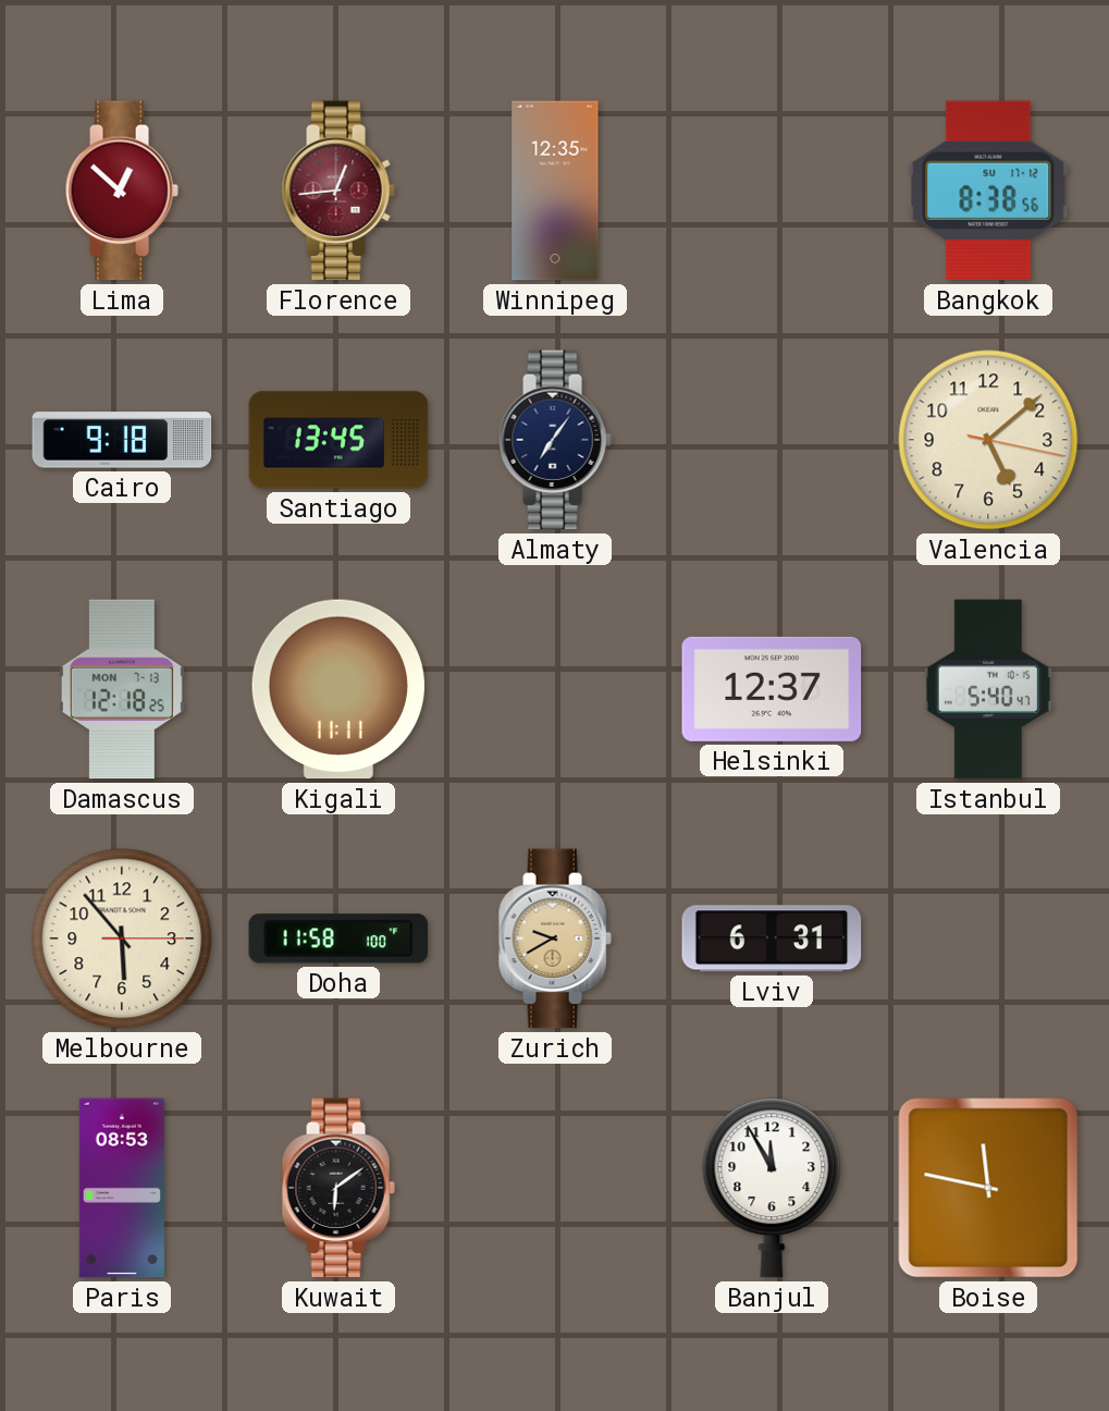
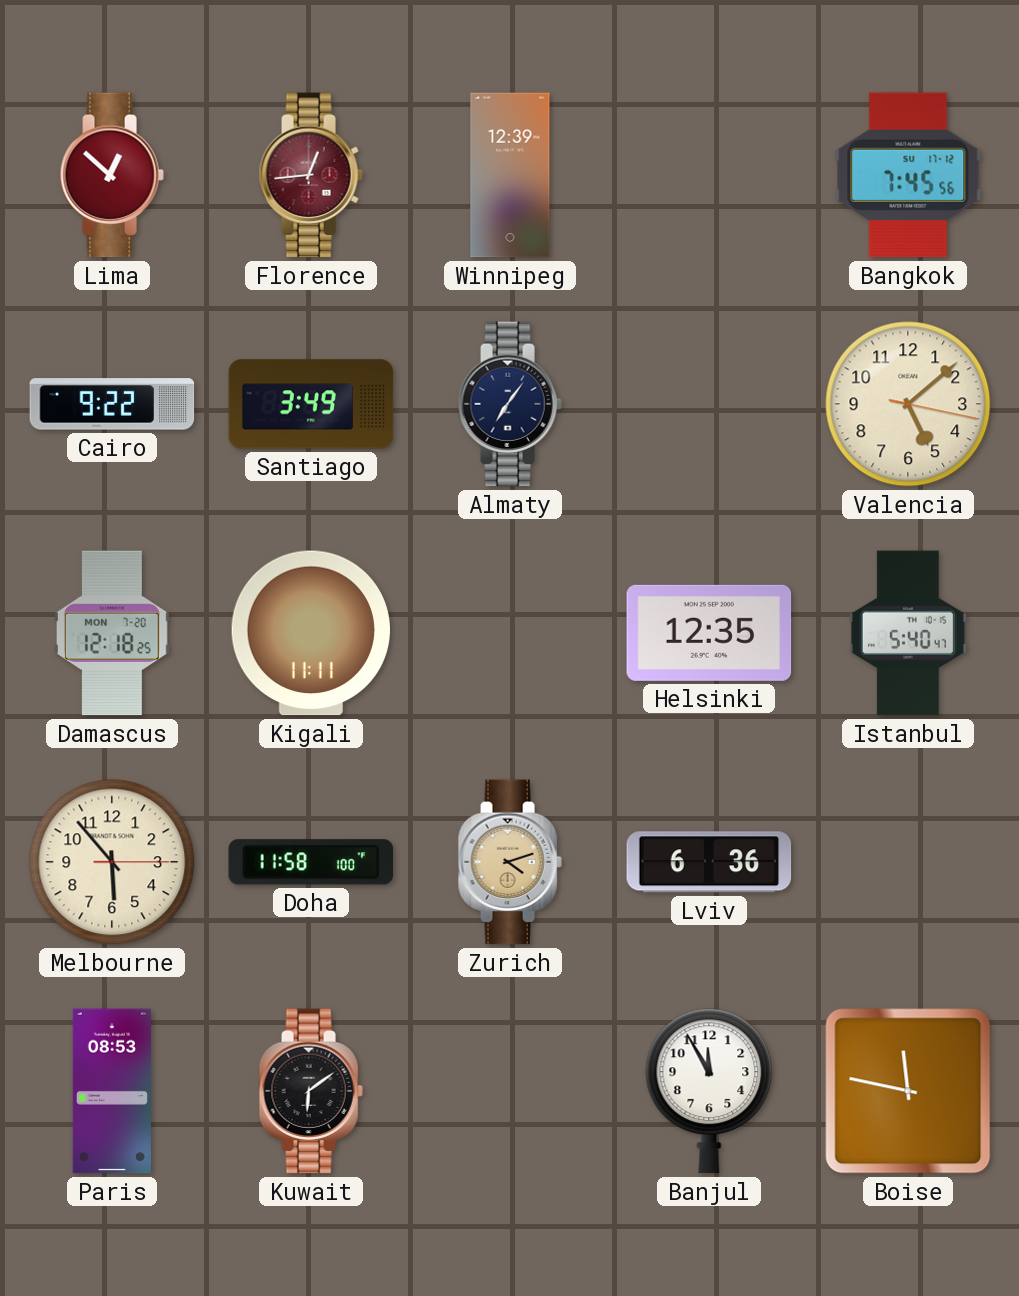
Winnipeg: 12:35 -> 12:39
Bangkok: 8:38 -> 7:45
Cairo: 9:18 -> 9:22
Santiago: 13:45 -> 3:49
Damascus date: MON 7-13 -> MON 7-20
Helsinki: 12:37 -> 12:35
Zurich: 9:40 -> 4:12
Lviv: 6:31 -> 6:36
